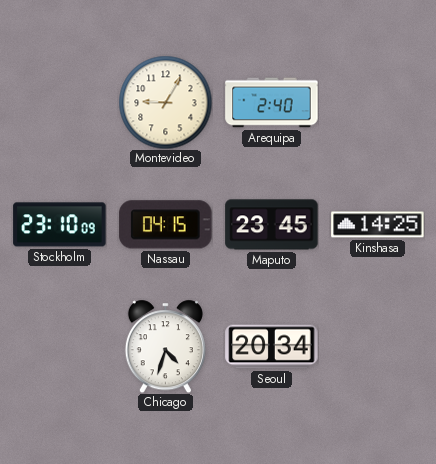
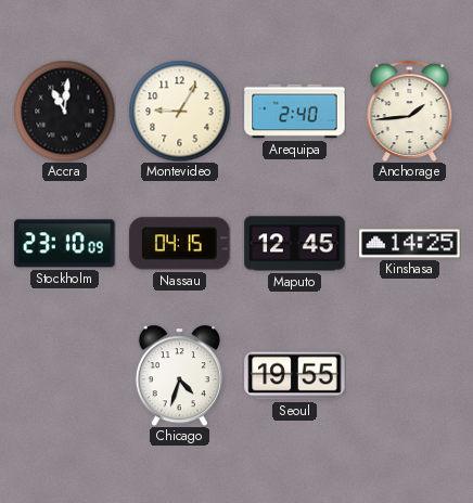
Accra: none -> 11:01
Anchorage: none -> 1:44
Maputo: 23:45 -> 12:45
Seoul: 20:34 -> 19:55
